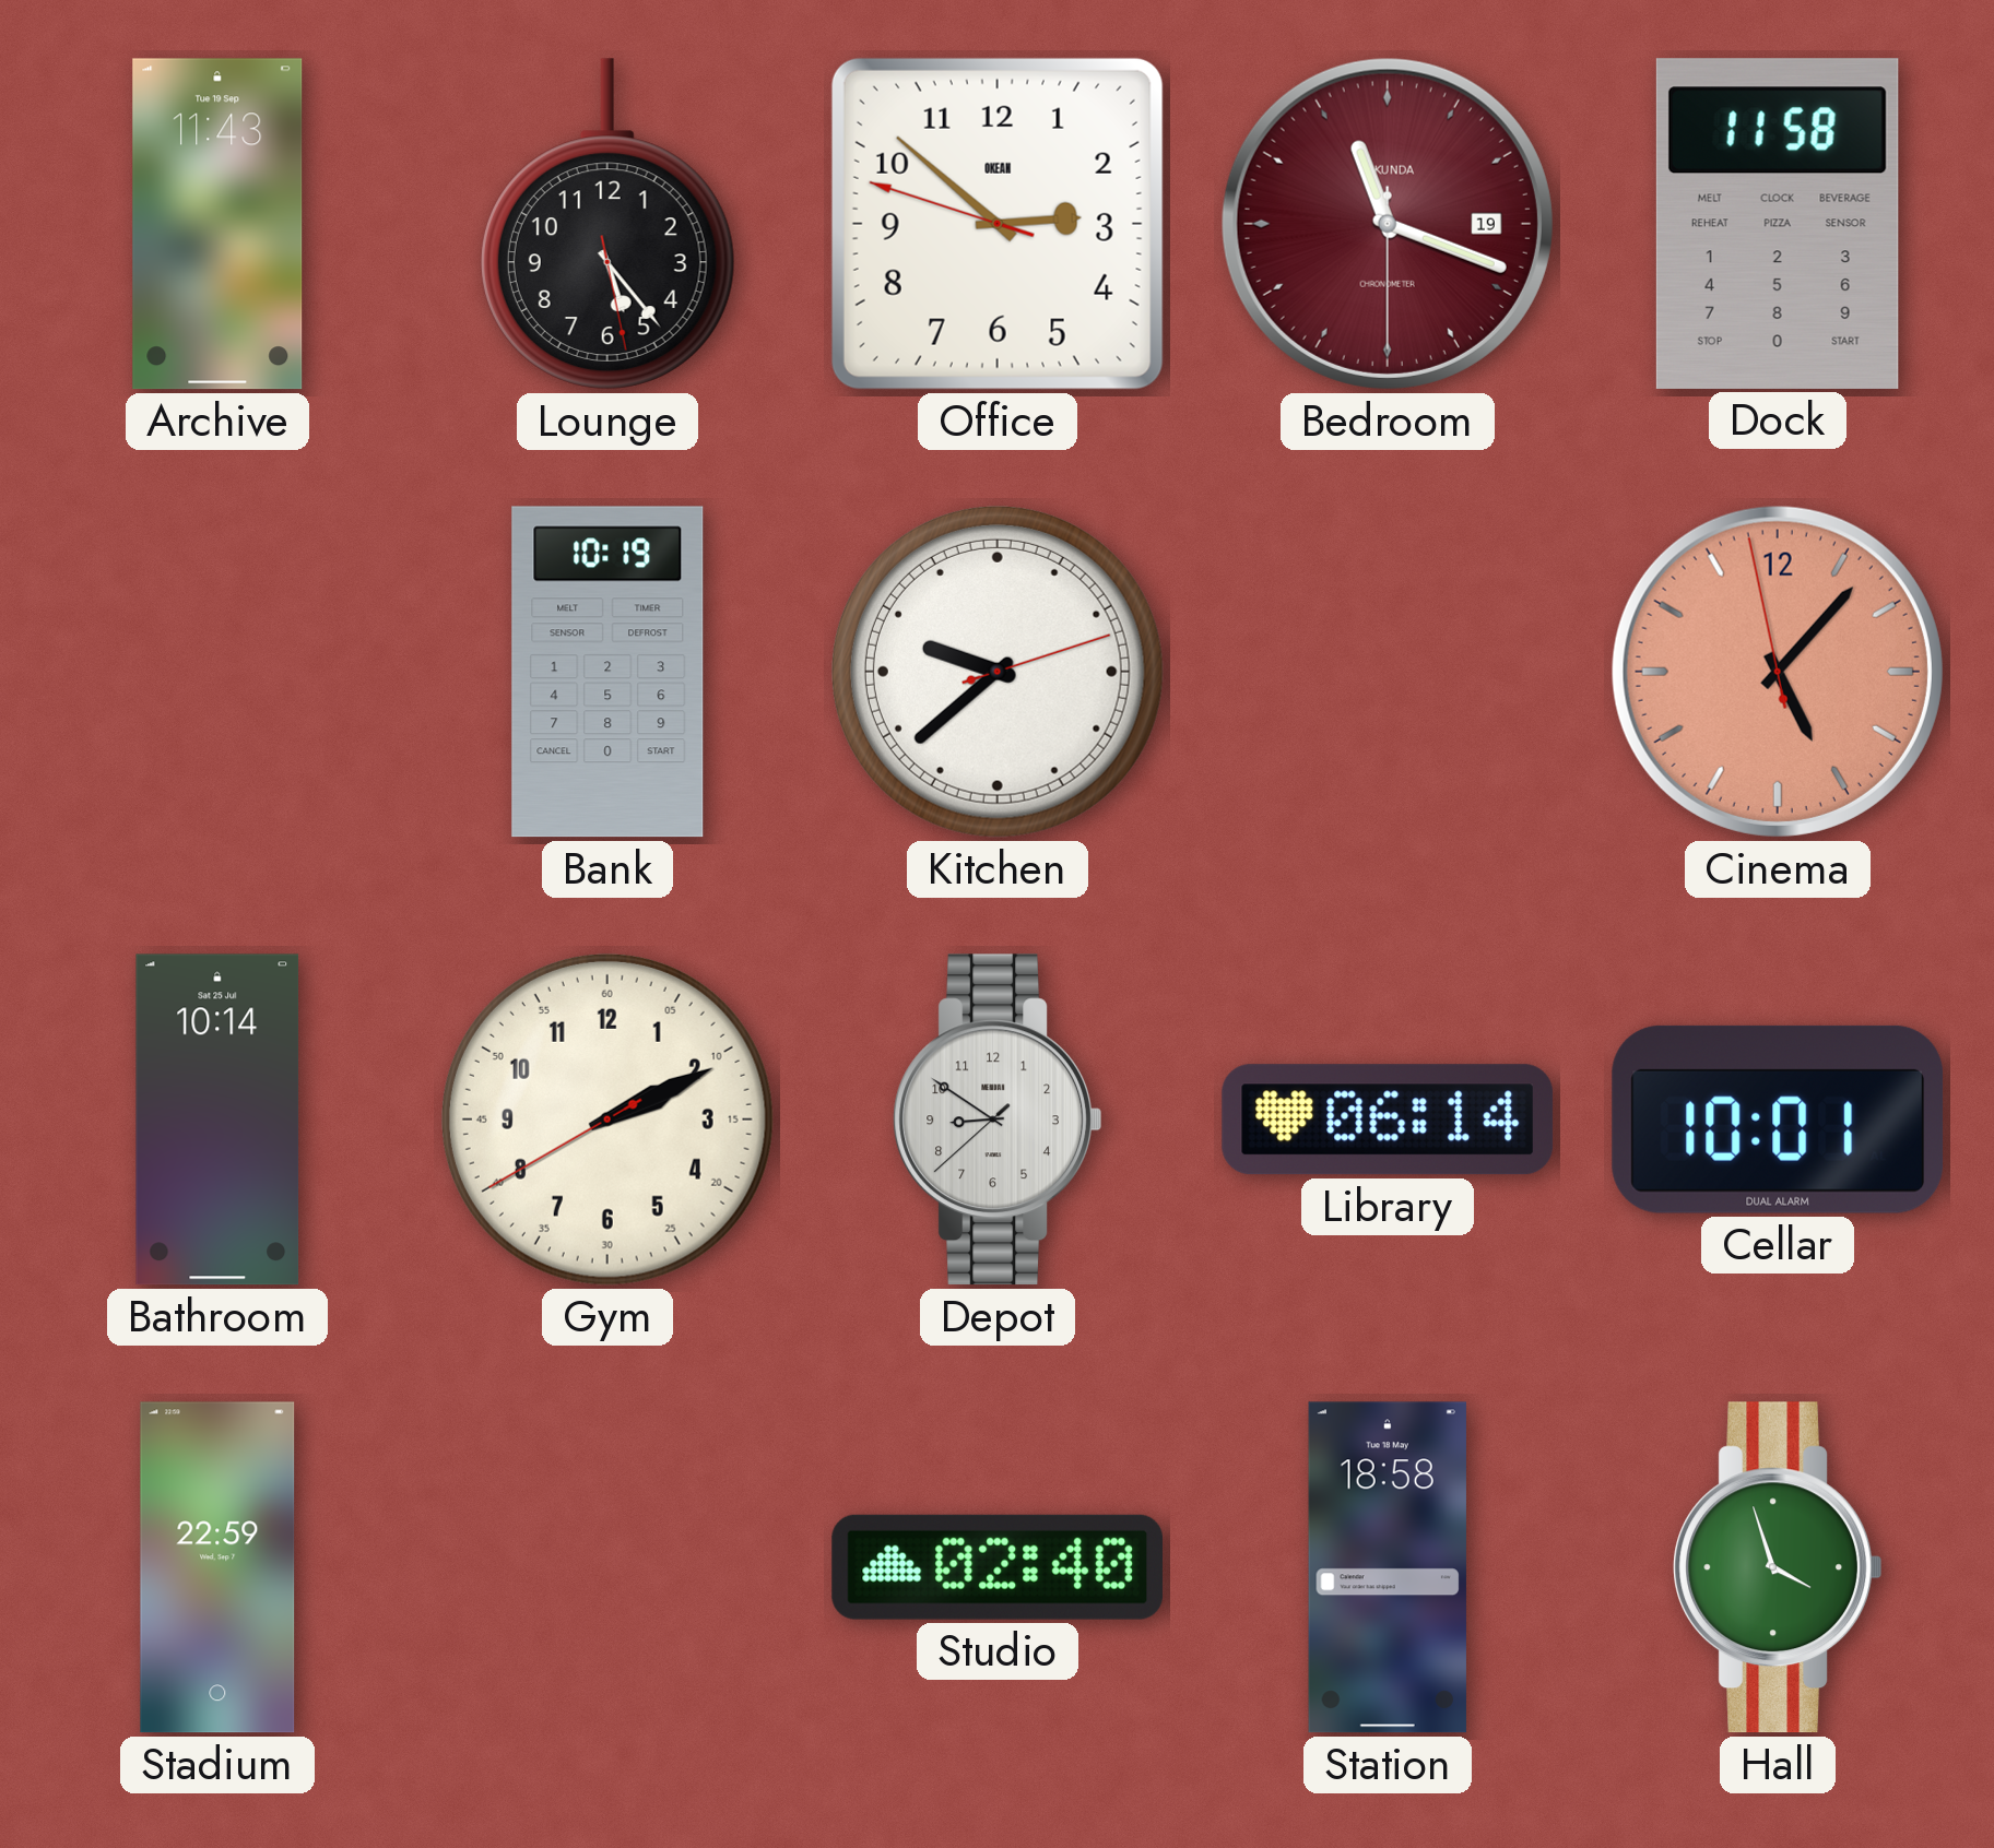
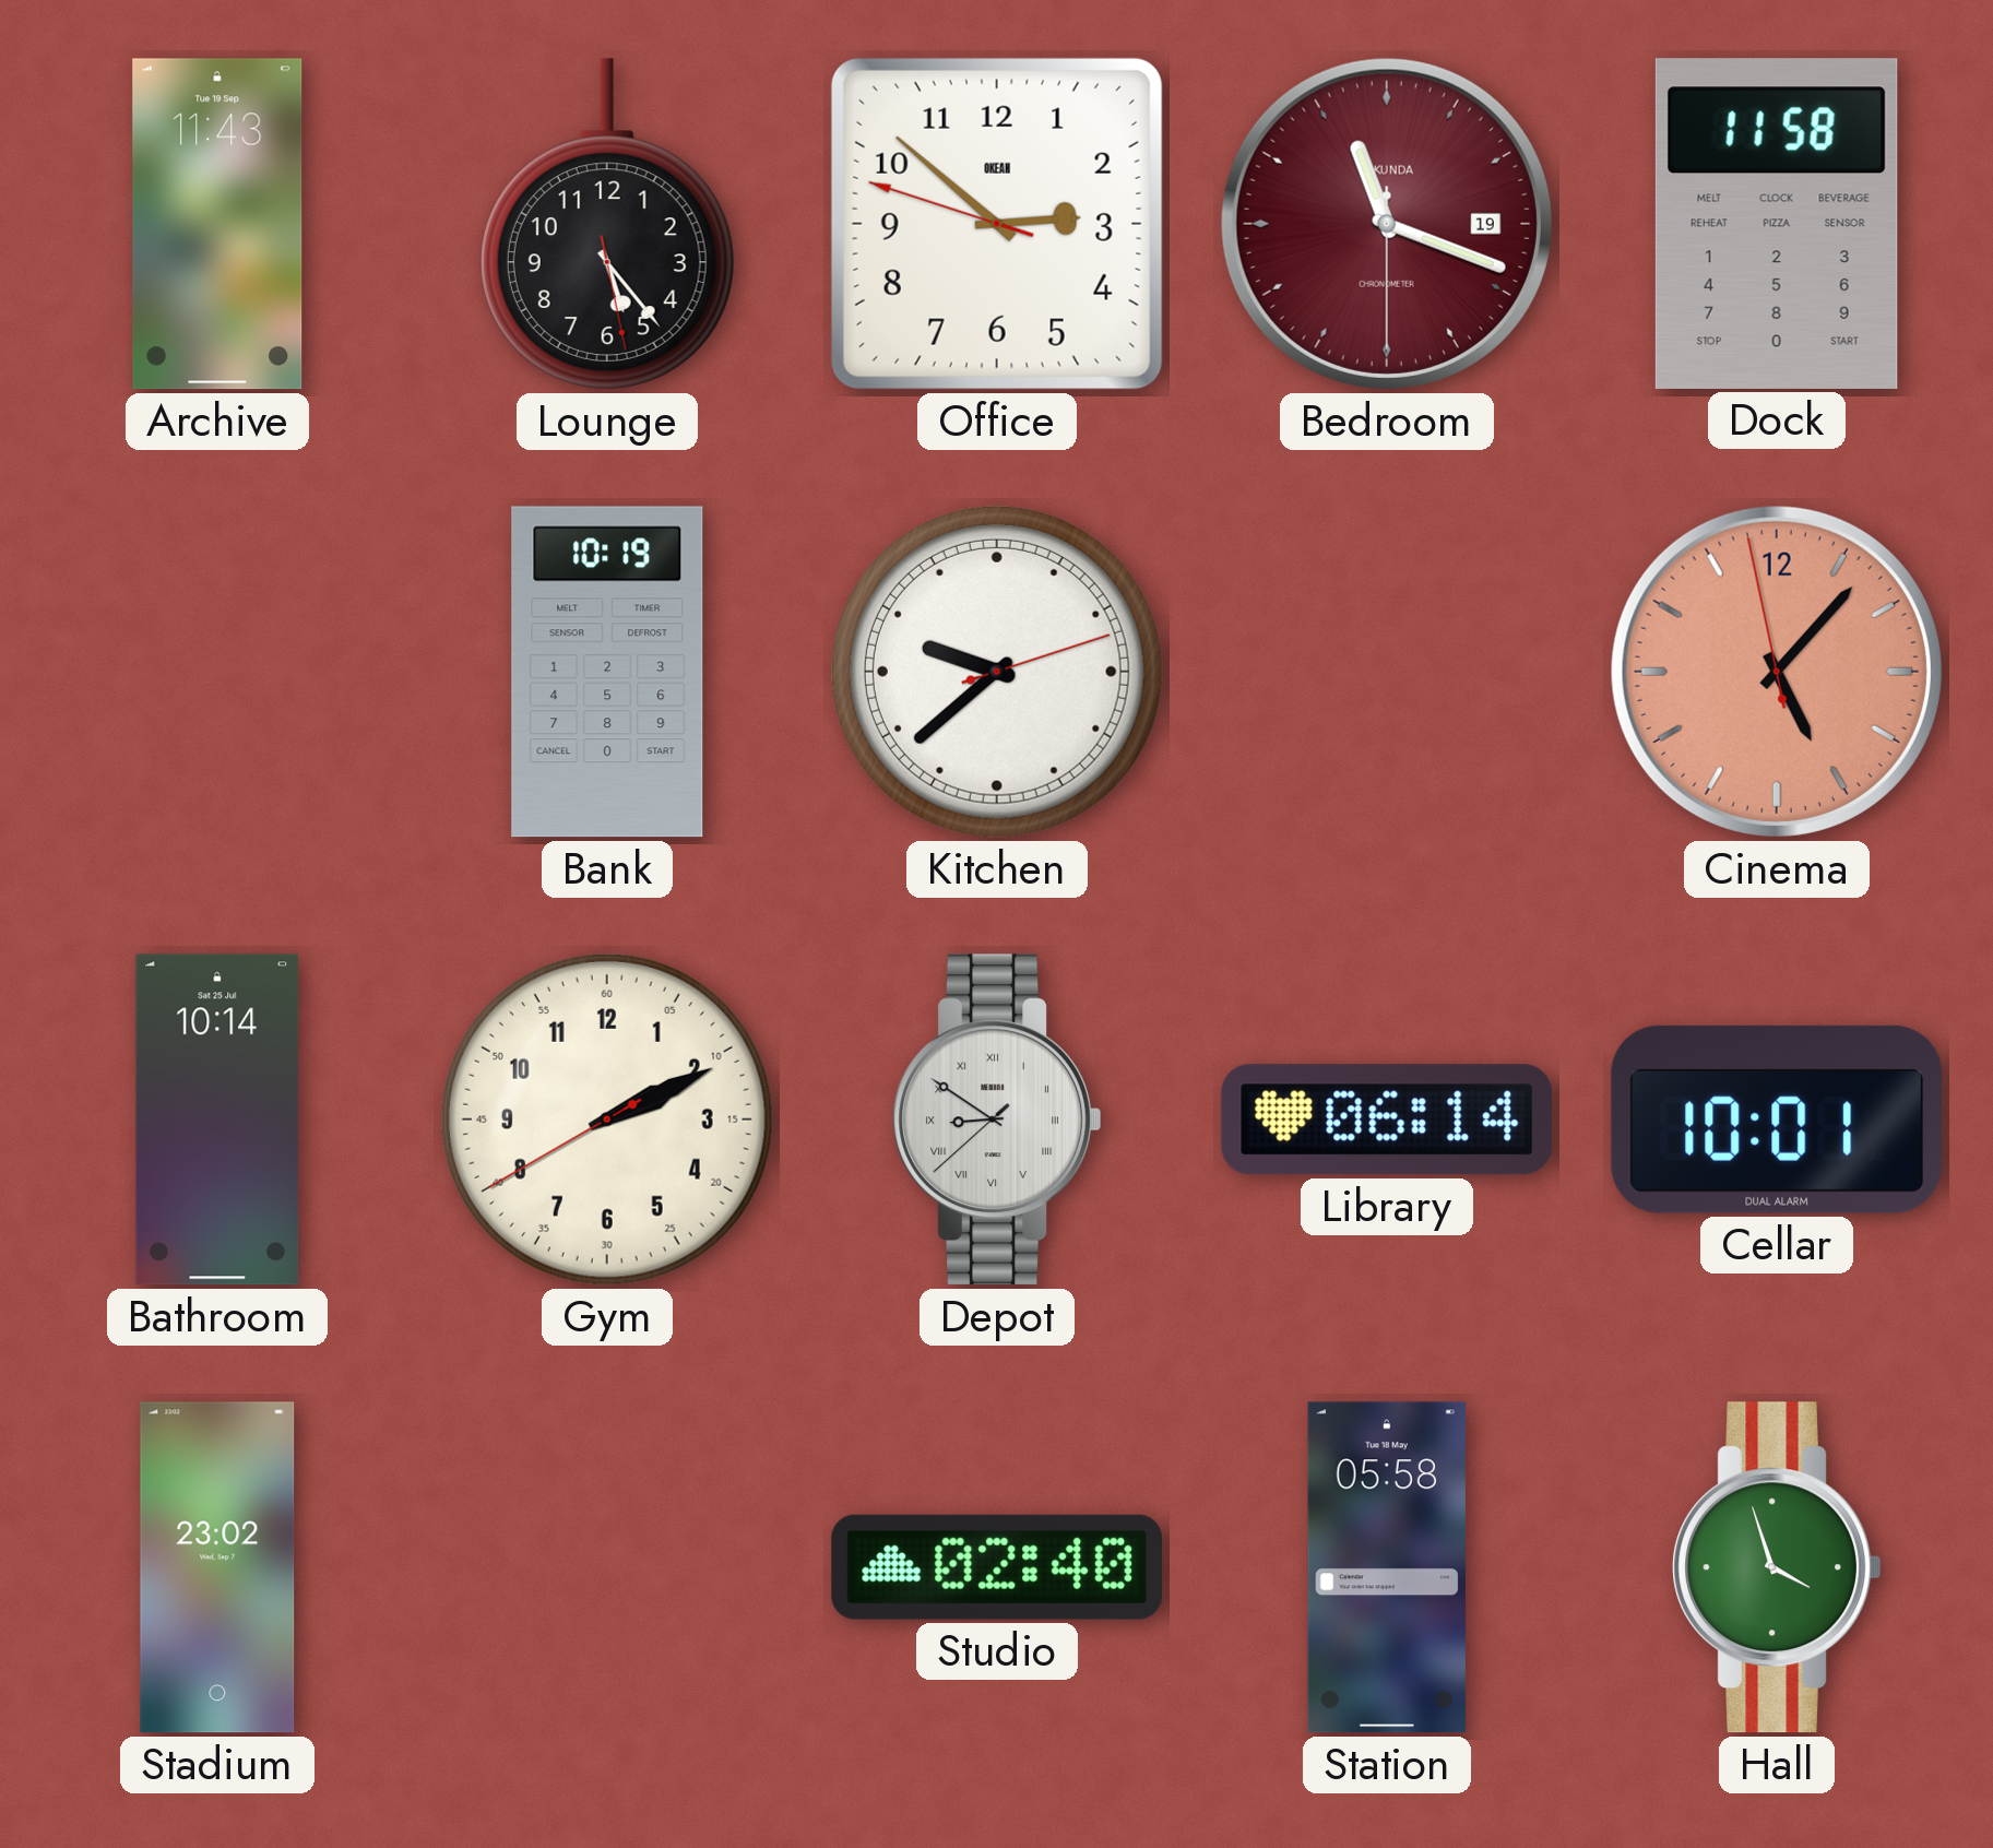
Depot numerals: Arabic -> Roman
Stadium: 22:59 -> 23:02
Station: 18:58 -> 05:58
